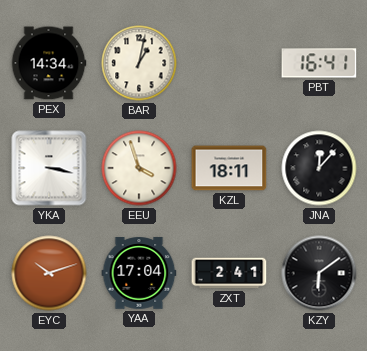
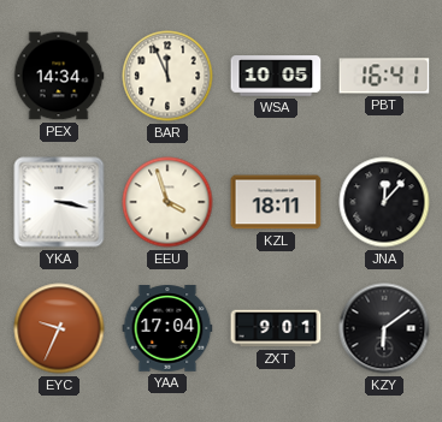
BAR: 1:02 -> 11:56
WSA: none -> 10:05
EYC: 10:12 -> 9:34
ZXT: 2:41 -> 9:01
